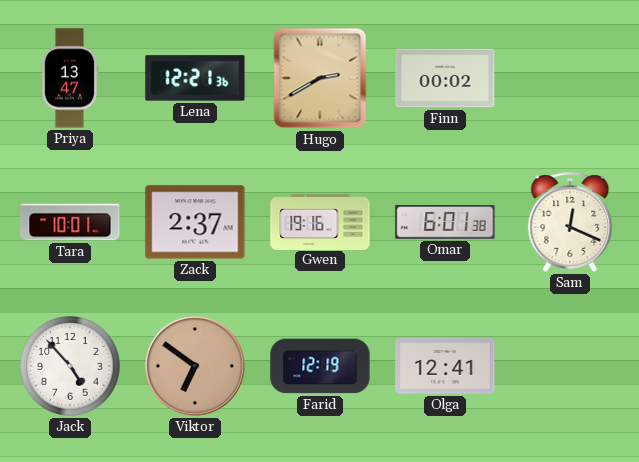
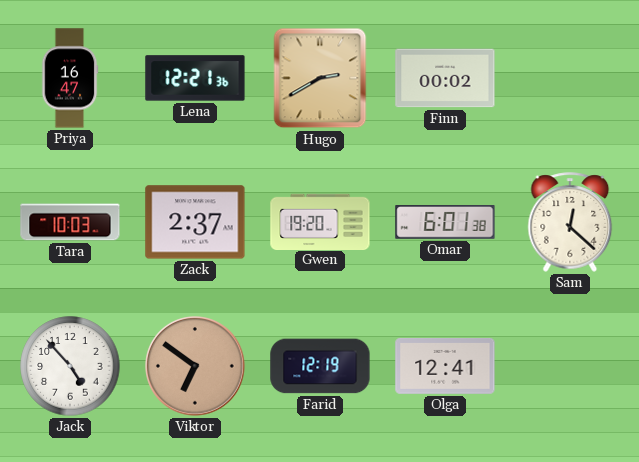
Priya: 13:47 -> 16:47
Tara: 10:01 -> 10:03
Gwen: 19:16 -> 19:20
Sam: 12:19 -> 12:22
